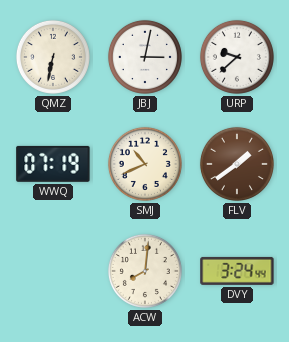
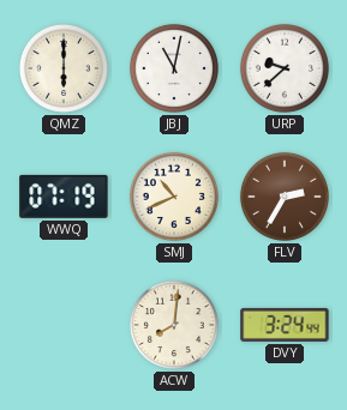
QMZ: 6:32 -> 6:00
JBJ: 3:02 -> 11:02
FLV: 1:39 -> 2:35
